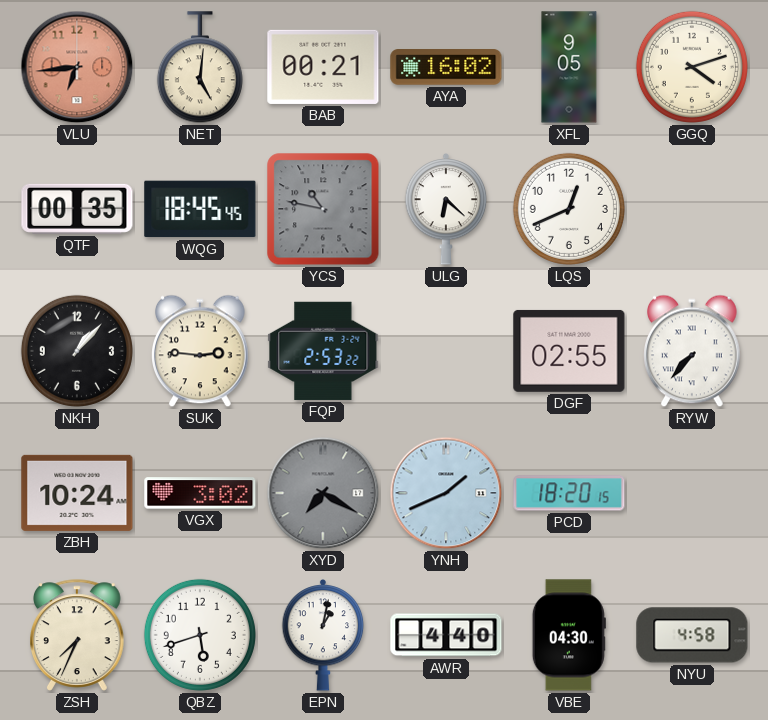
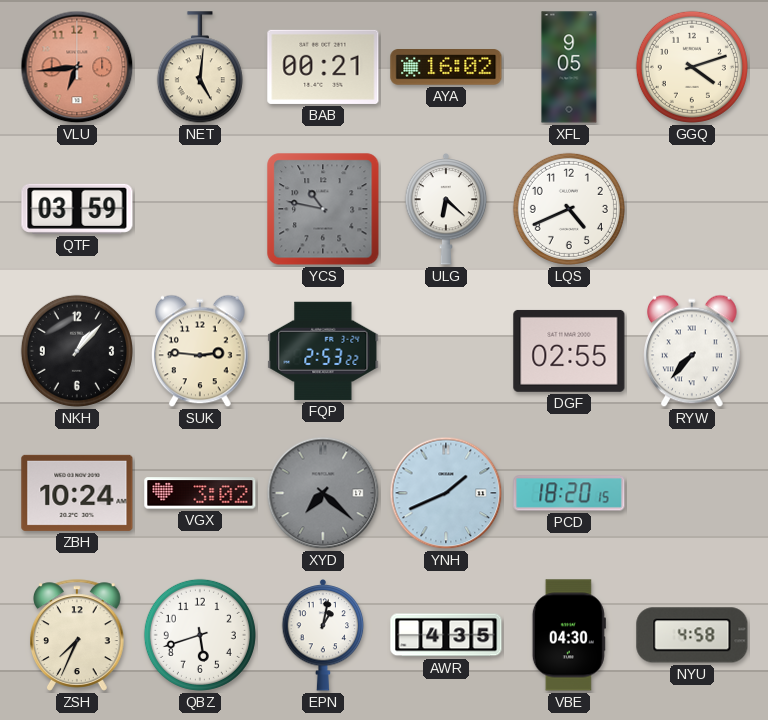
QTF: 00:35 -> 03:59
WQG: 18:45 -> none
LQS: 12:41 -> 4:41
XYD: 7:20 -> 7:22
AWR: 4:40 -> 4:35
